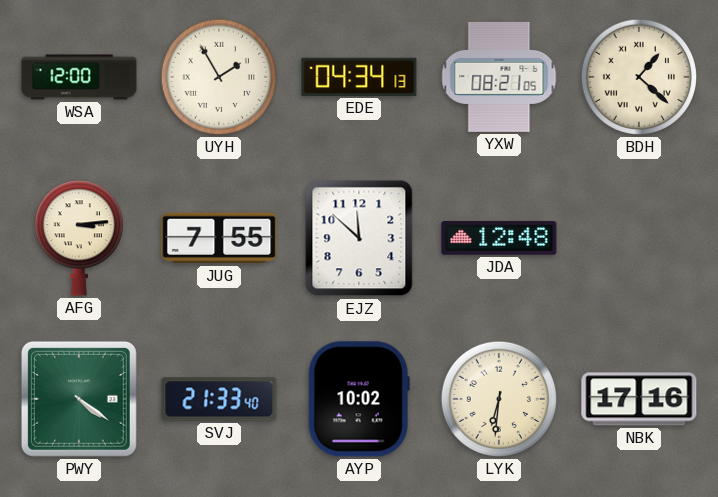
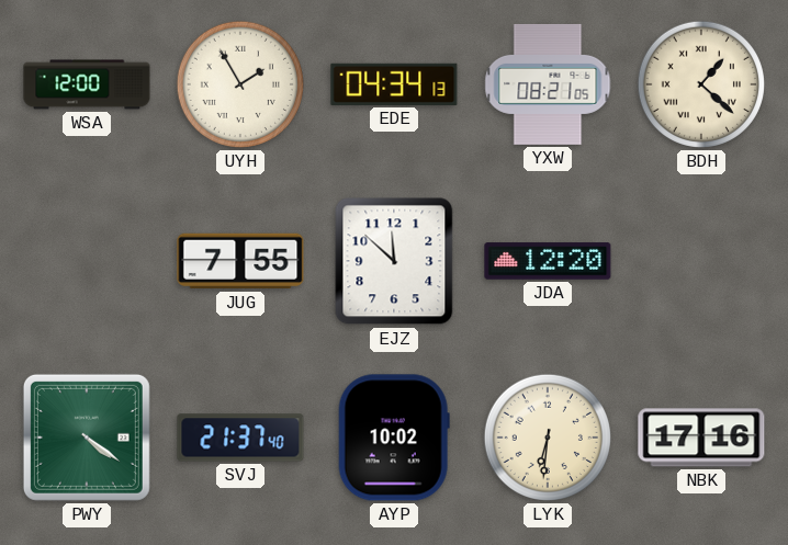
AFG: 3:14 -> none
JDA: 12:48 -> 12:20
SVJ: 21:33 -> 21:37
